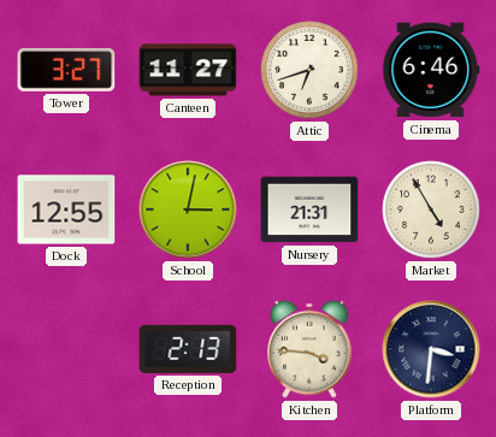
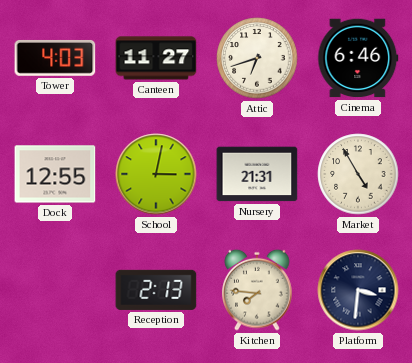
Tower: 3:27 -> 4:03
Kitchen: 3:46 -> 7:46
